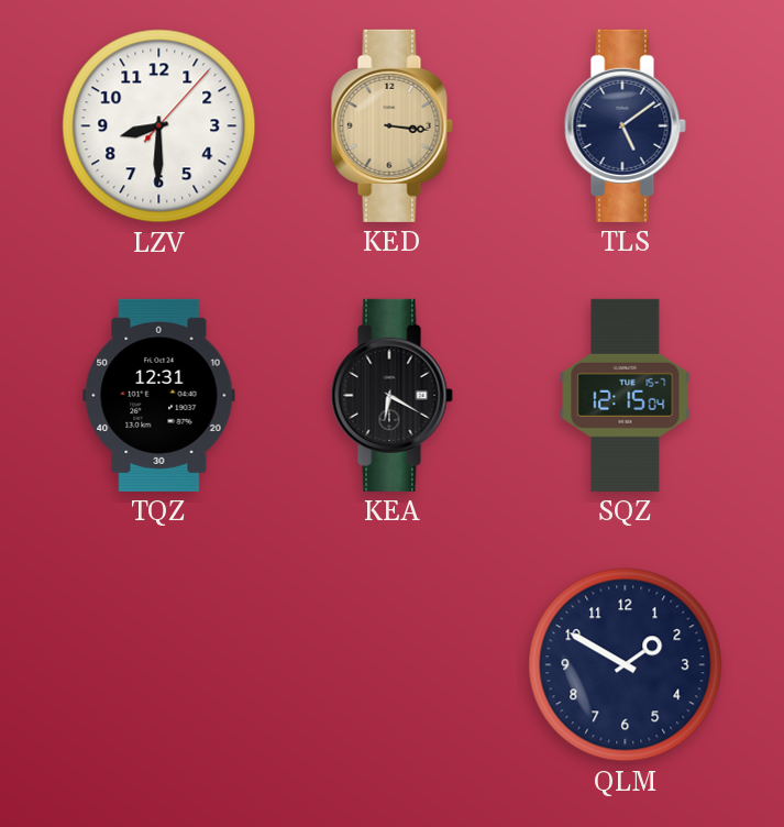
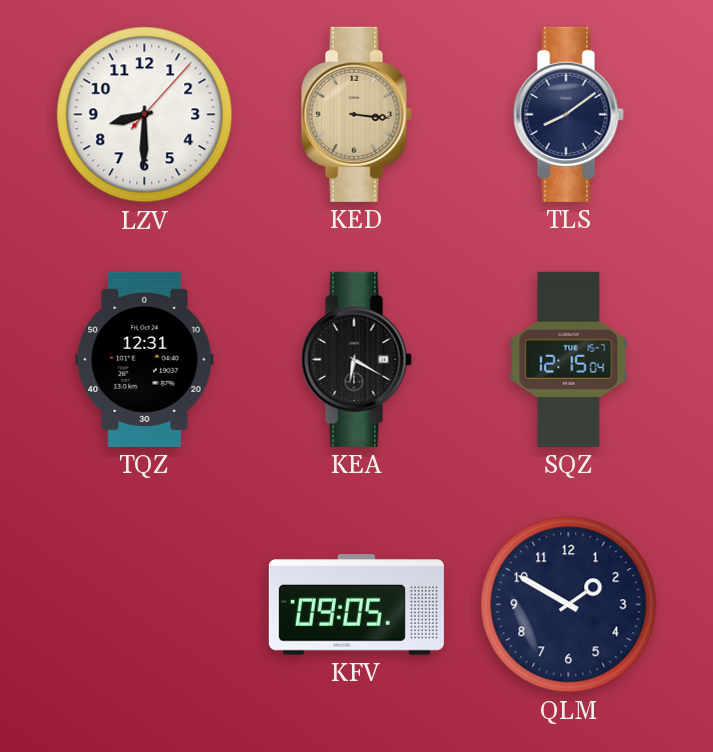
TLS: 5:09 -> 8:09
KFV: none -> 09:05
